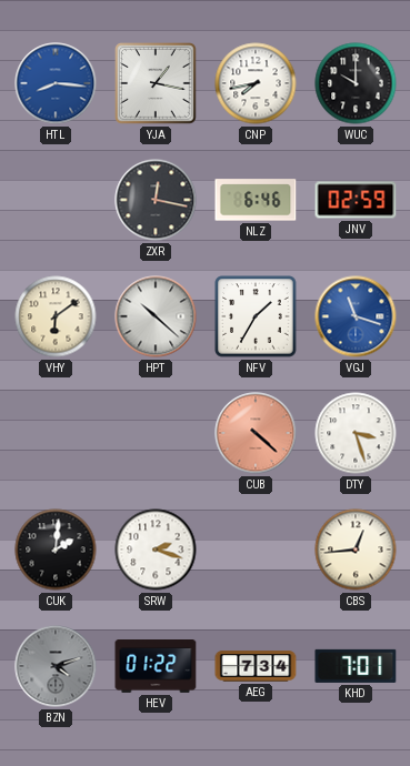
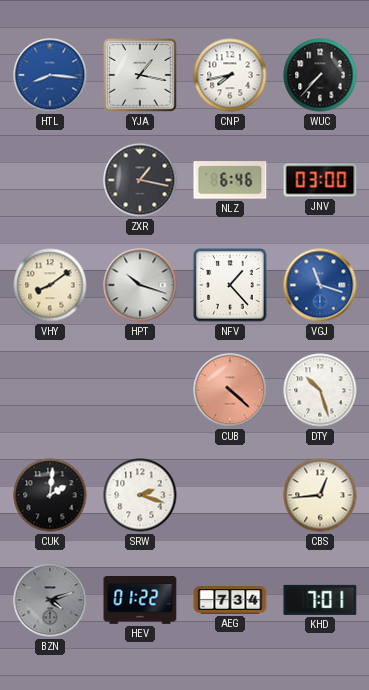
WUC: 10:00 -> 7:37
ZXR: 12:17 -> 1:17
JNV: 02:59 -> 03:00
VHY: 6:09 -> 8:09
HPT: 10:22 -> 10:18
NFV: 1:35 -> 1:23
DTY: 3:27 -> 10:27
